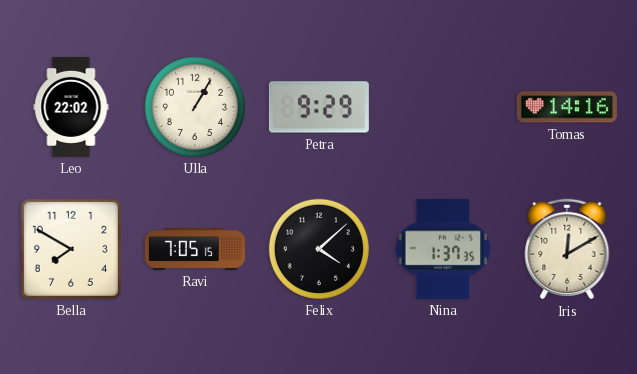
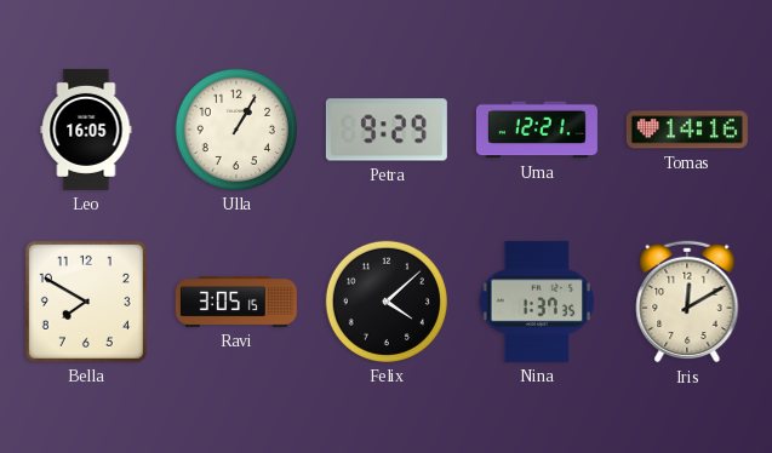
Leo: 22:02 -> 16:05
Uma: none -> 12:21
Ravi: 7:05 -> 3:05
